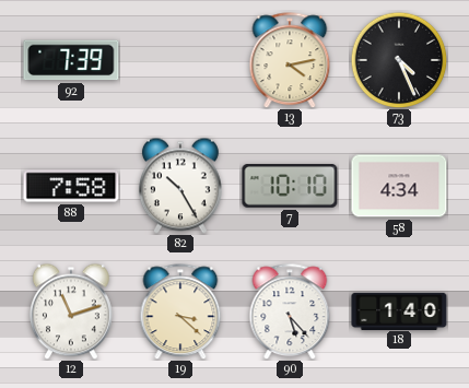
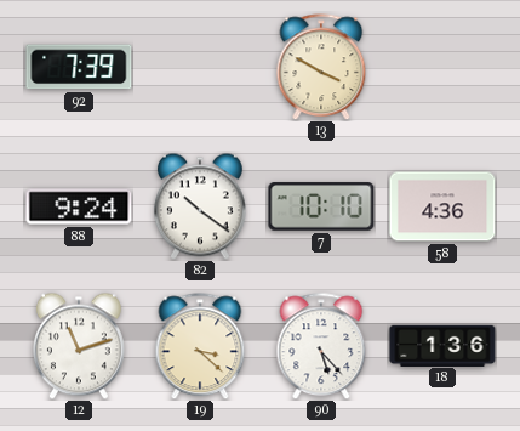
13: 4:13 -> 3:50
73: 4:26 -> none
88: 7:58 -> 9:24
82: 10:25 -> 10:21
58: 4:34 -> 4:36
18: 1:40 -> 1:36
